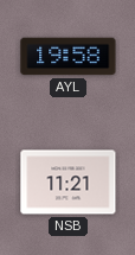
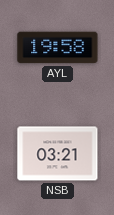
NSB: 11:21 -> 03:21
